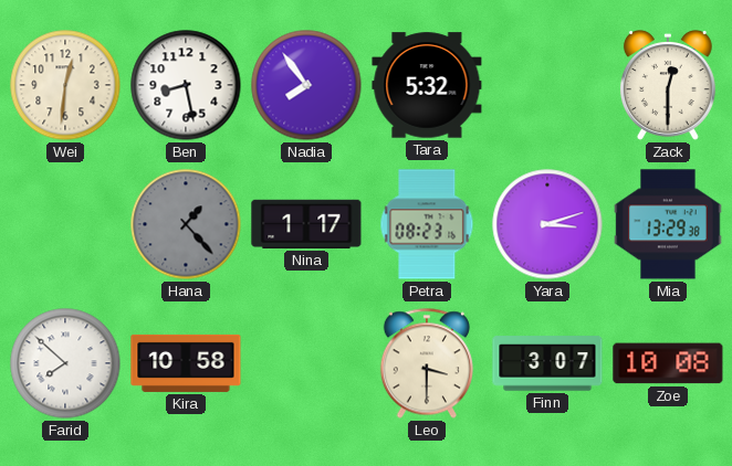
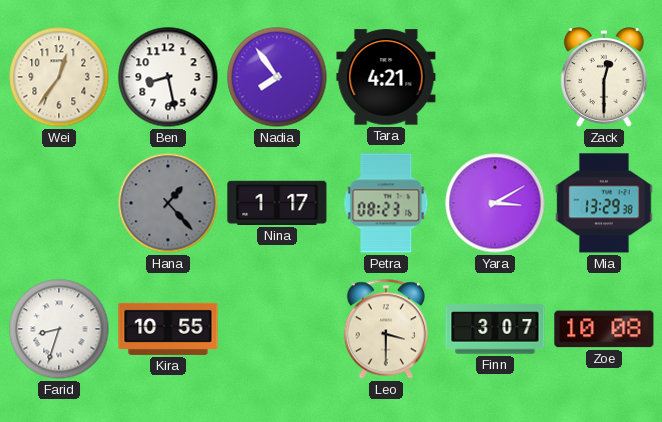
Wei: 12:31 -> 12:36
Tara: 5:32 -> 4:21
Yara: 3:12 -> 3:10
Farid: 7:52 -> 8:33
Kira: 10:58 -> 10:55
